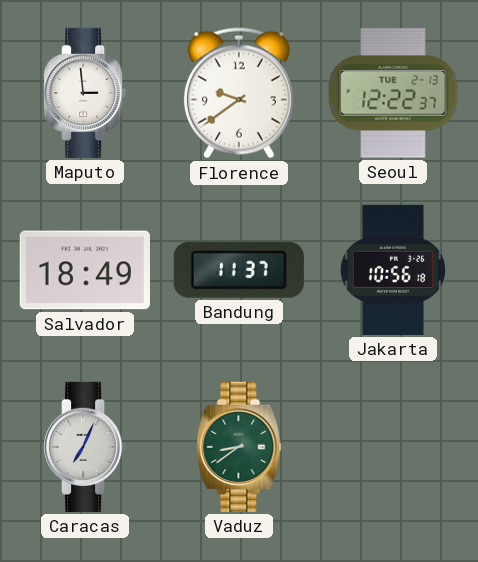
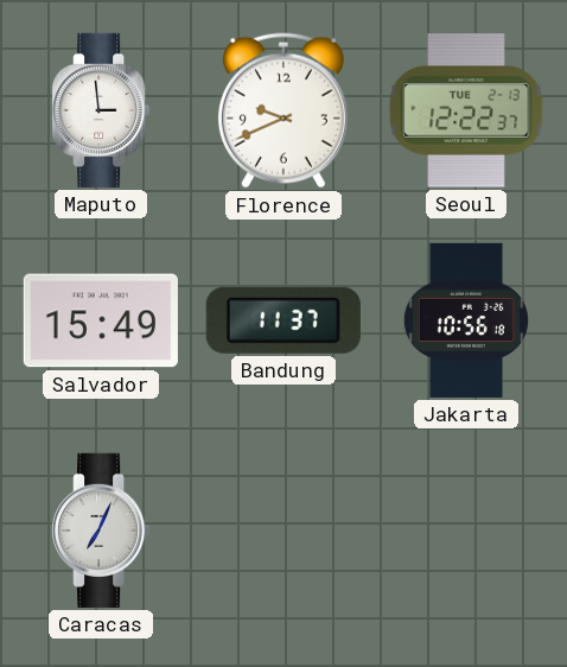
Florence: 9:39 -> 9:41
Salvador: 18:49 -> 15:49
Vaduz: 8:39 -> none
